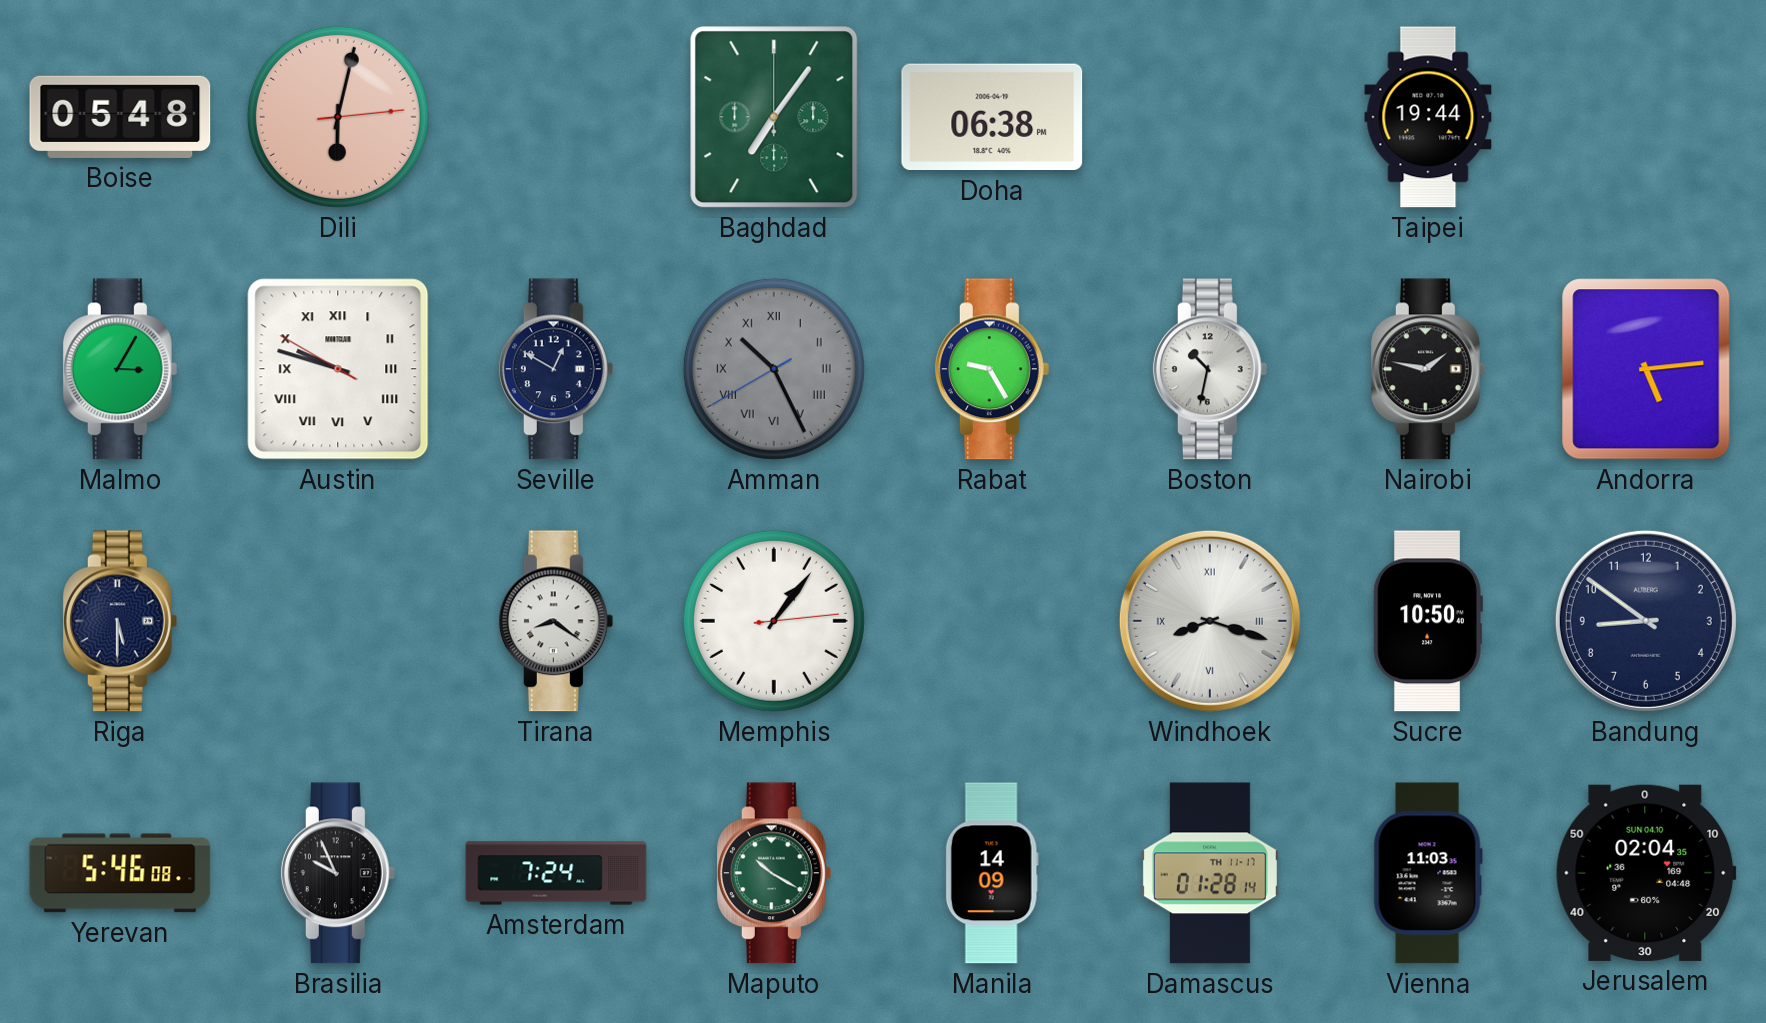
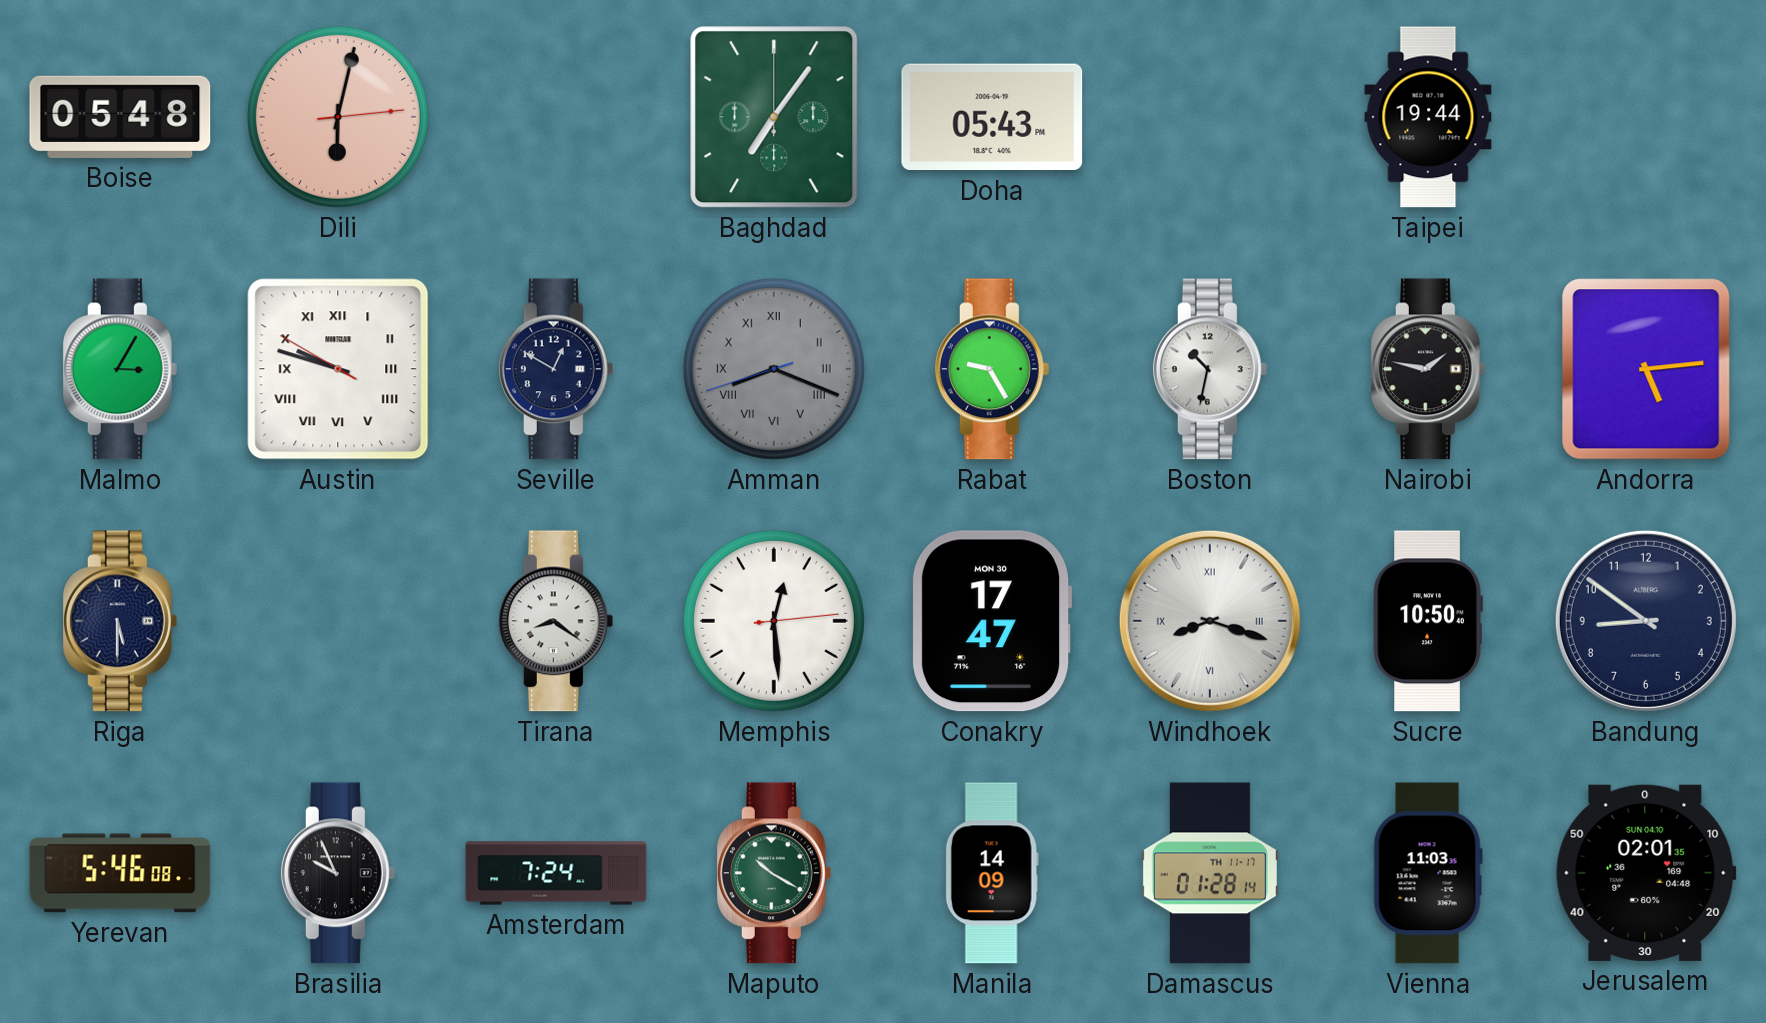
Doha: 06:38 -> 05:43
Amman: 10:25 -> 8:18
Memphis: 1:06 -> 12:29
Conakry: none -> 17:47
Jerusalem: 02:04 -> 02:01
